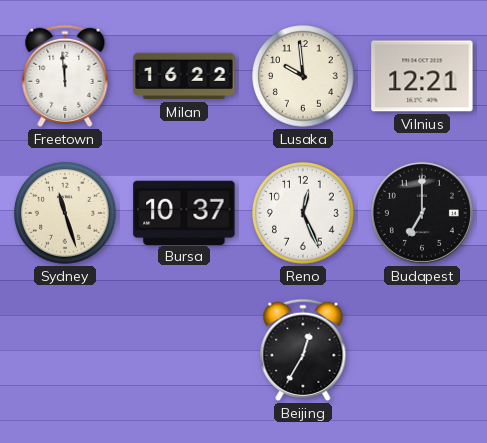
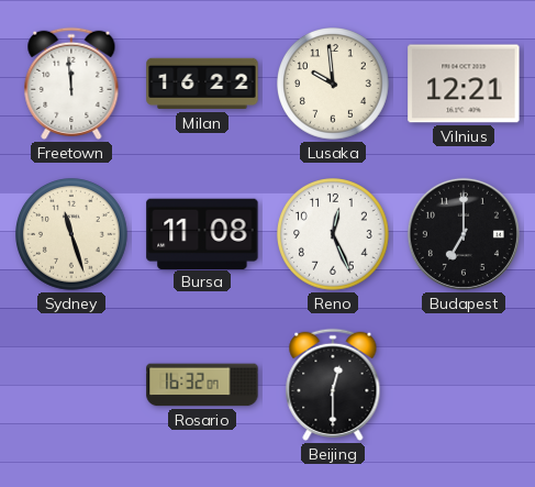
Bursa: 10:37 -> 11:08
Rosario: none -> 16:32
Beijing: 12:35 -> 12:30
